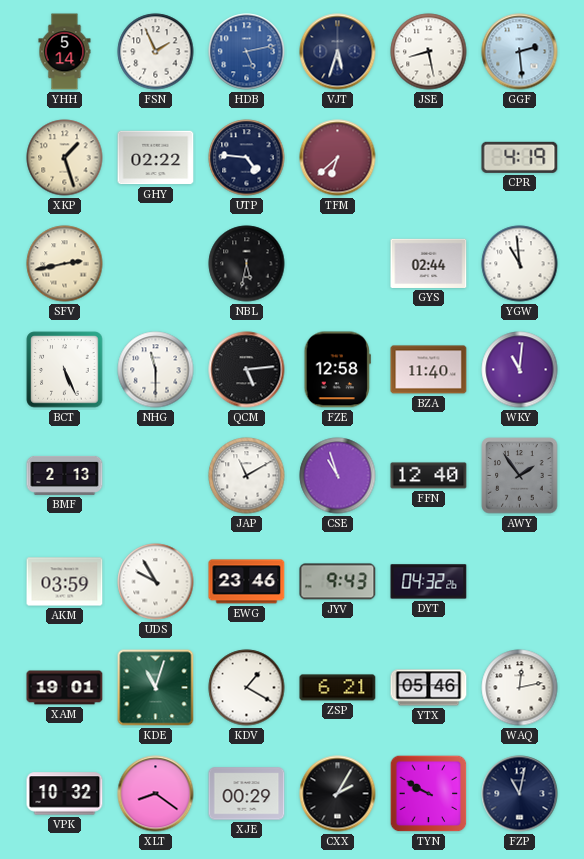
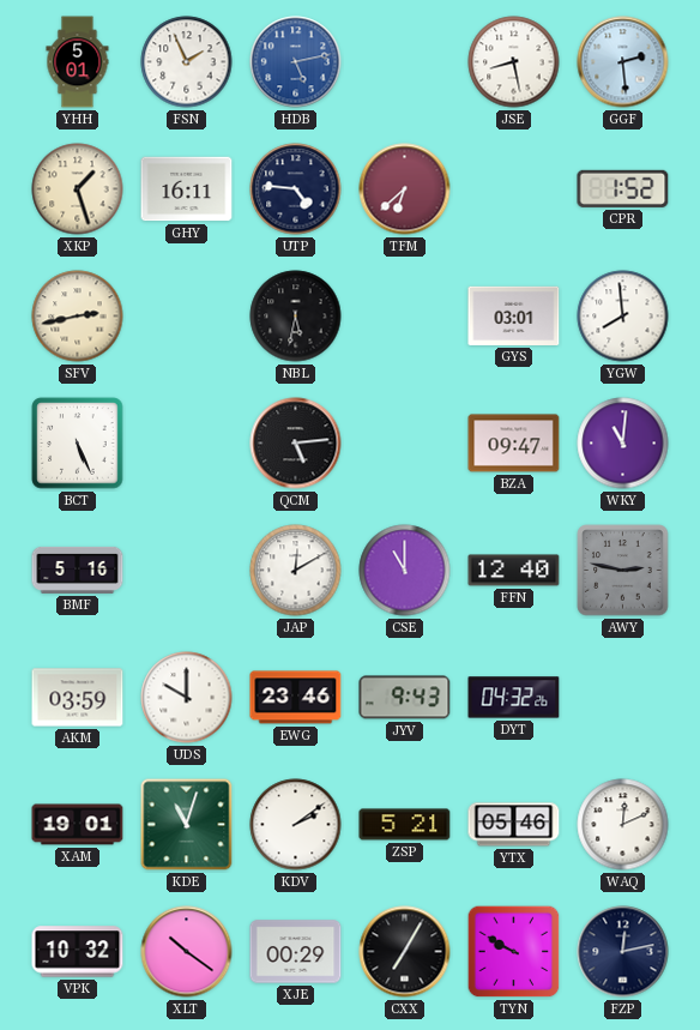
YHH: 5:14 -> 5:01
VJT: 5:33 -> none
GHY: 02:22 -> 16:11
CPR: 4:19 -> 1:52
GYS: 02:44 -> 03:01
YGW: 10:59 -> 7:59
NHG: 11:30 -> none
FZE: 12:58 -> none
BZA: 11:40 -> 09:47
BMF: 2:13 -> 5:16
JAP: 11:10 -> 12:10
CSE: 10:57 -> 11:00
AWY: 1:54 -> 2:47
UDS: 9:55 -> 10:00
KDV: 1:20 -> 2:09
ZSP: 6:21 -> 5:21
WAQ: 12:13 -> 12:11
XLT: 8:21 -> 10:21
CXX: 2:05 -> 7:05
FZP: 11:02 -> 12:13
